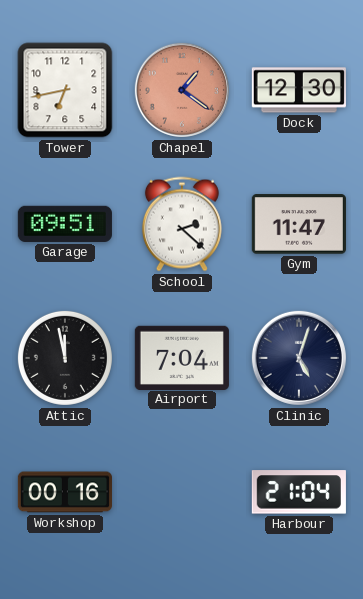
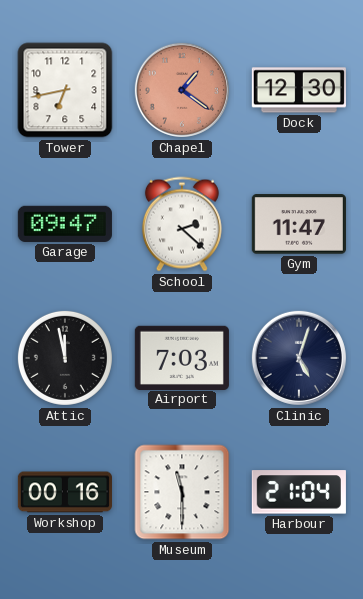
Garage: 09:51 -> 09:47
Airport: 7:04 -> 7:03
Museum: none -> 11:30
